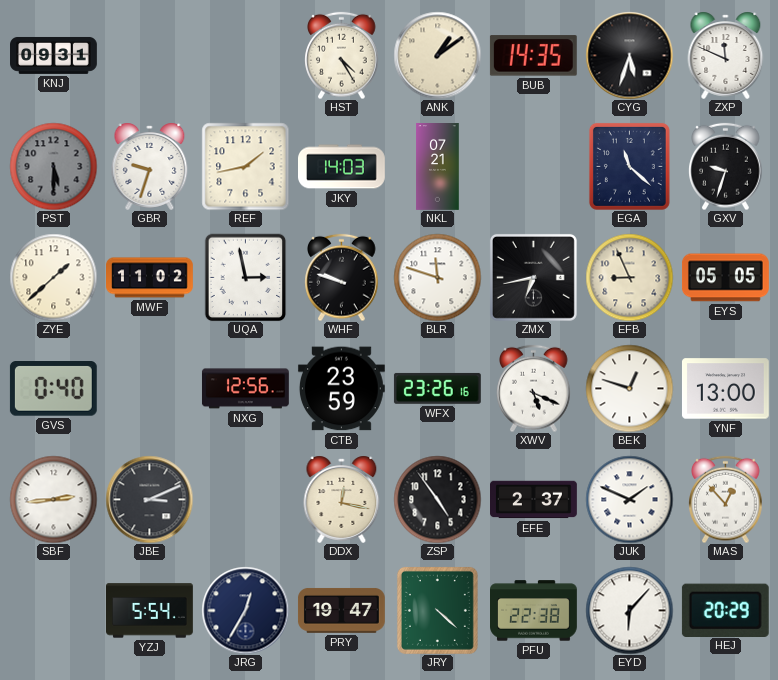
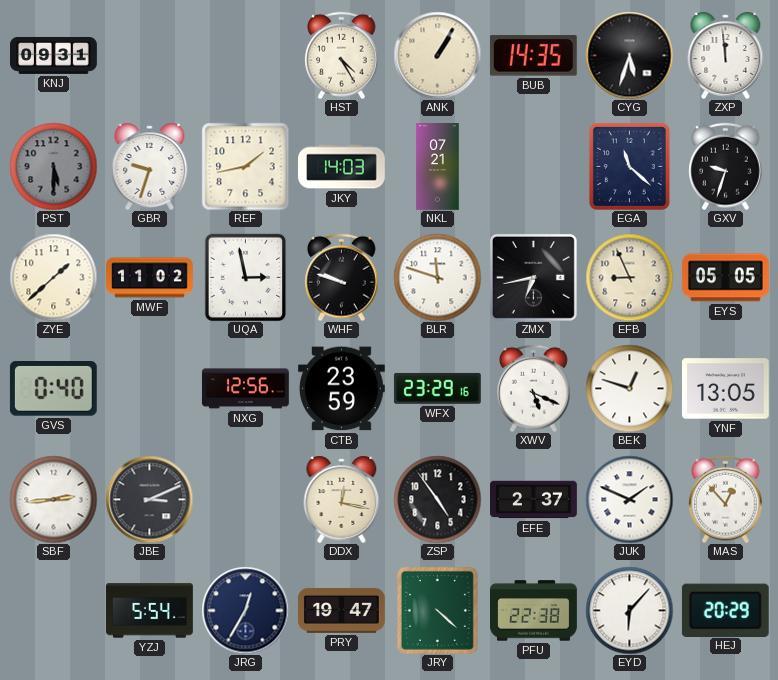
ANK: 1:09 -> 1:05
ZXP: 11:49 -> 11:59
WFX: 23:26 -> 23:29
YNF: 13:00 -> 13:05
